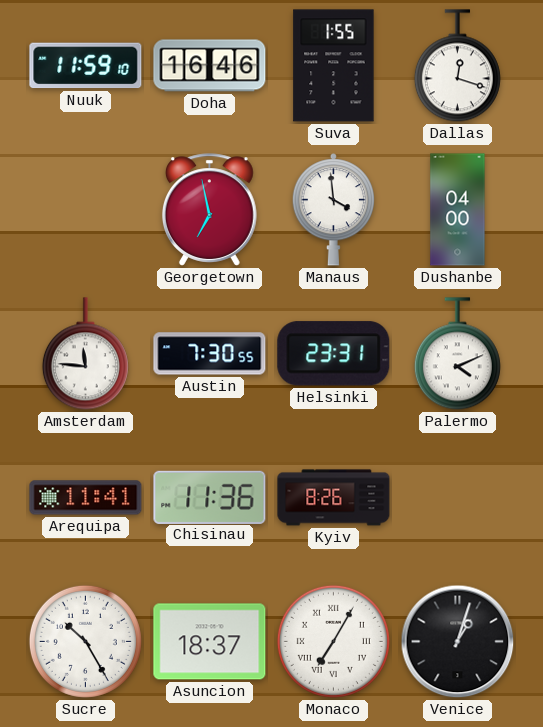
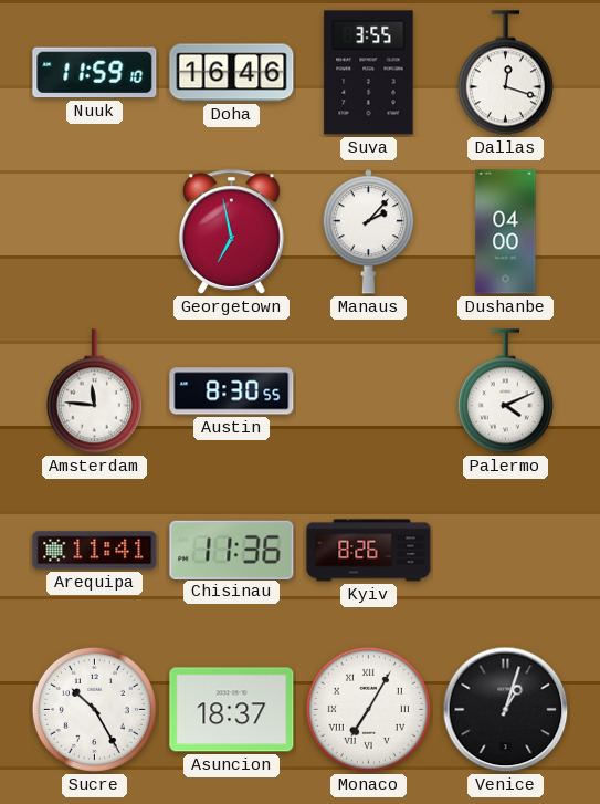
Suva: 1:55 -> 3:55
Manaus: 3:59 -> 2:07
Austin: 7:30 -> 8:30
Helsinki: 23:31 -> none
